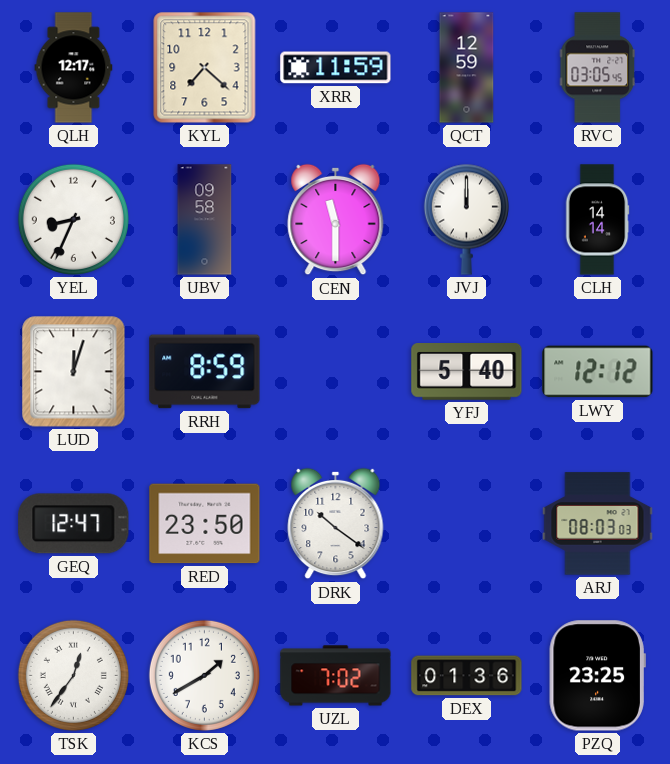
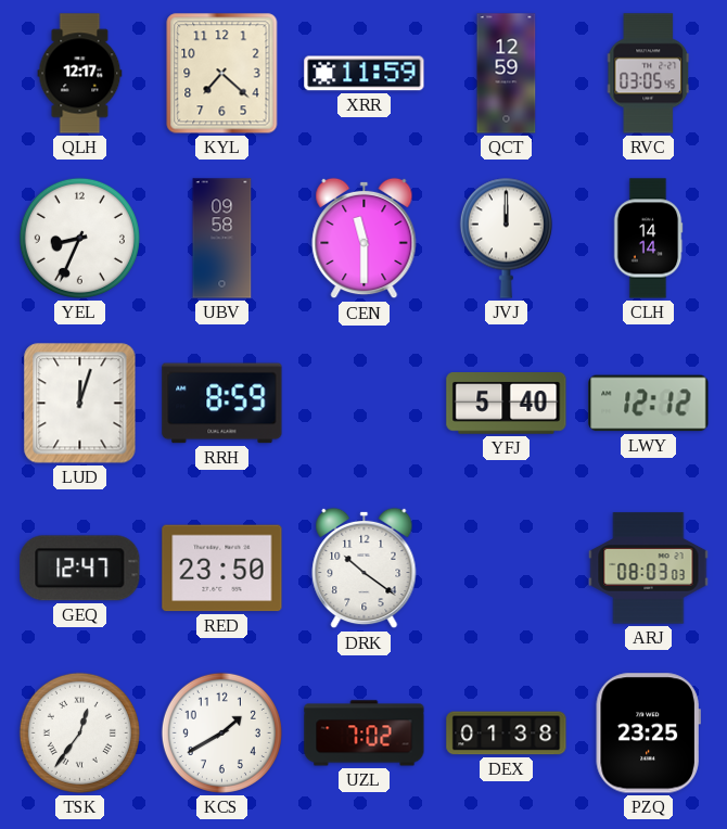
DEX: 01:36 -> 01:38
